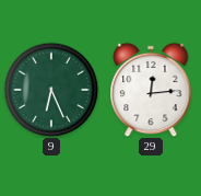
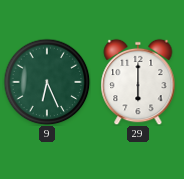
29: 12:14 -> 6:00
